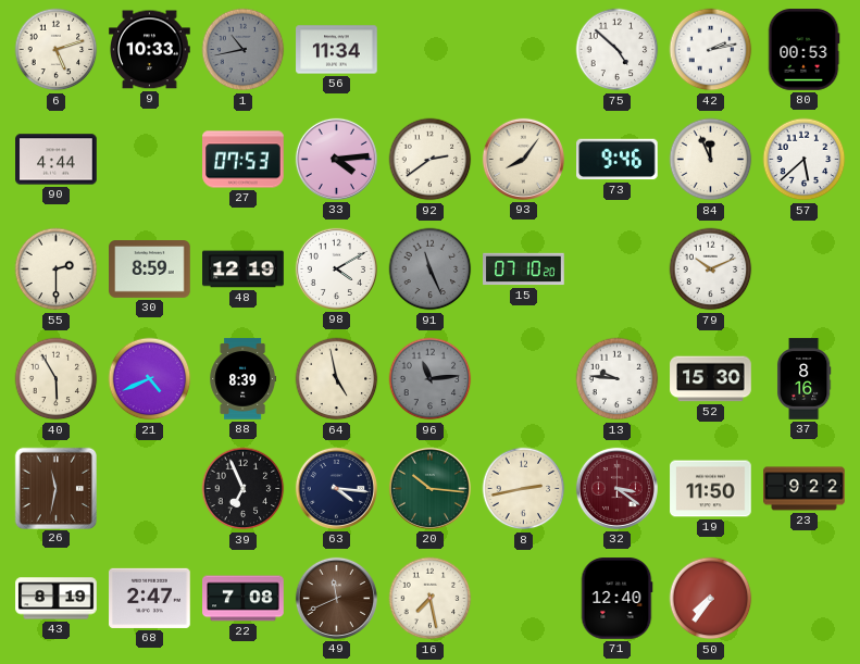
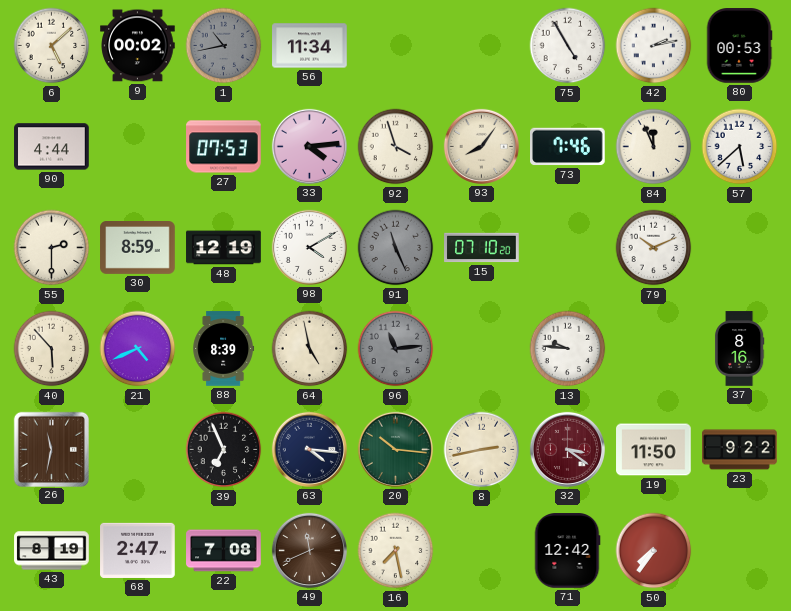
6: 5:12 -> 5:08
9: 10:33 -> 00:02
75: 4:52 -> 4:55
92: 2:39 -> 3:57
73: 9:46 -> 7:46
40: 5:55 -> 5:53
52: 15:30 -> none
71: 12:40 -> 12:42
